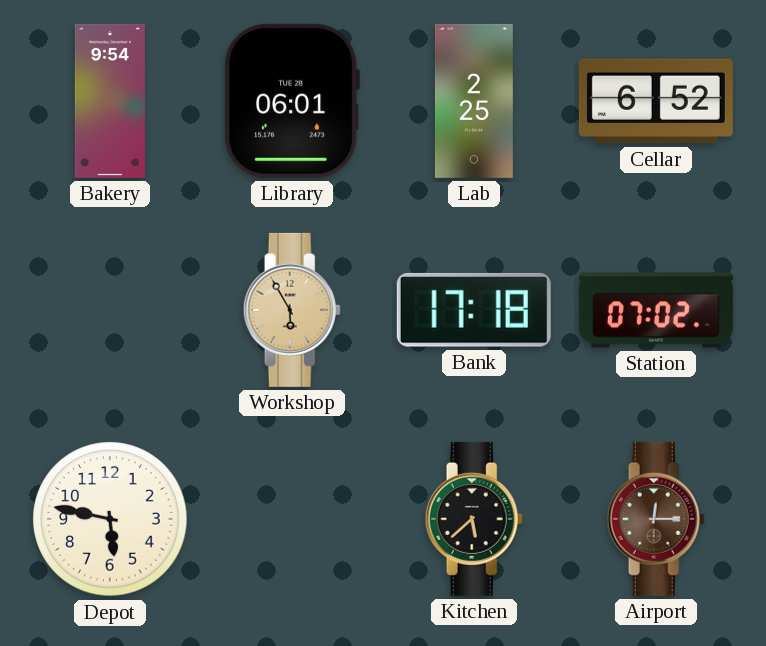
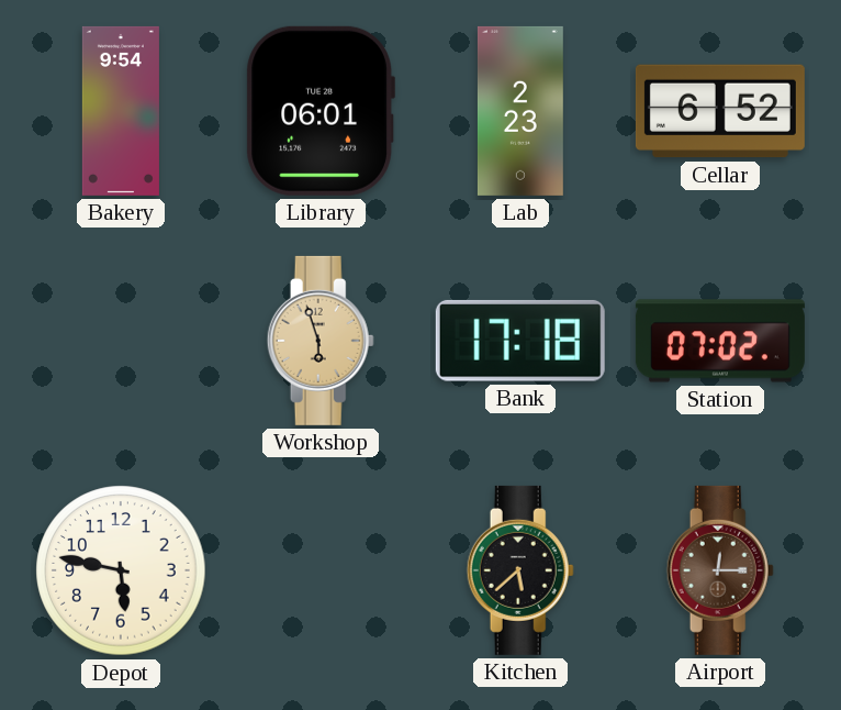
Lab: 2:25 -> 2:23
Workshop: 5:55 -> 5:57
